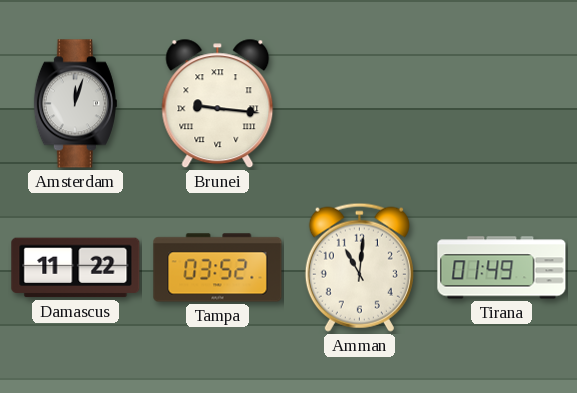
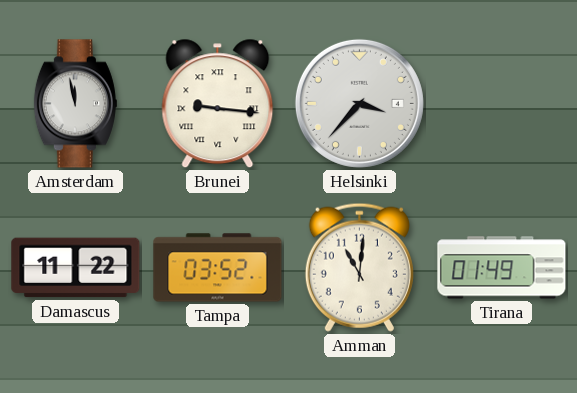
Amsterdam: 12:03 -> 11:58
Helsinki: none -> 3:37
